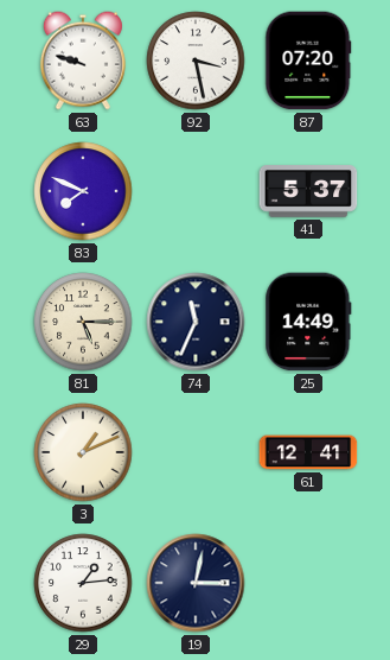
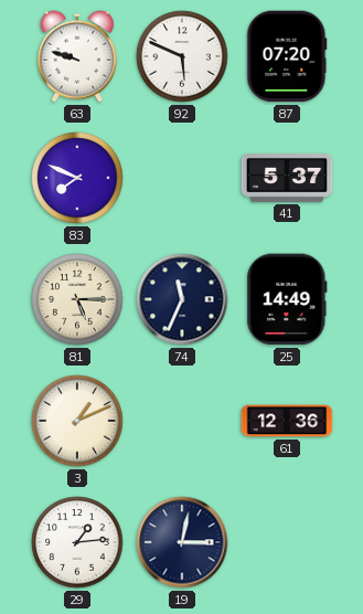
92: 3:28 -> 5:49
61: 12:41 -> 12:36
